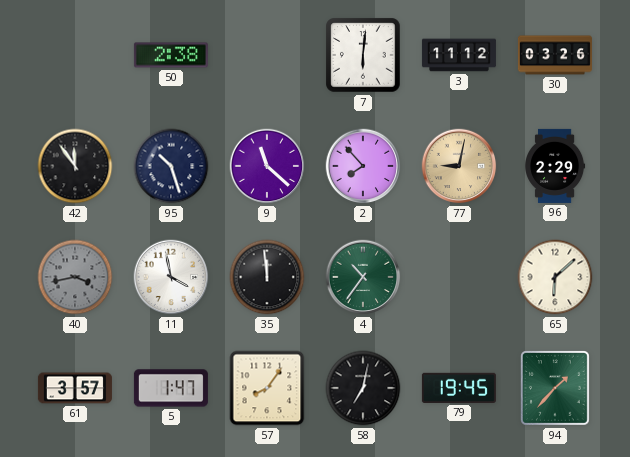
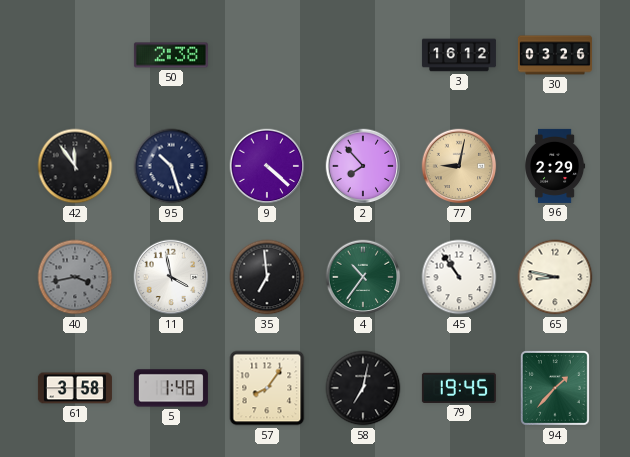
7: 6:01 -> none
3: 11:12 -> 16:12
9: 11:22 -> 4:22
35: 11:59 -> 6:59
45: none -> 10:54
65: 6:08 -> 8:47
61: 3:57 -> 3:58
5: 1:47 -> 1:48
